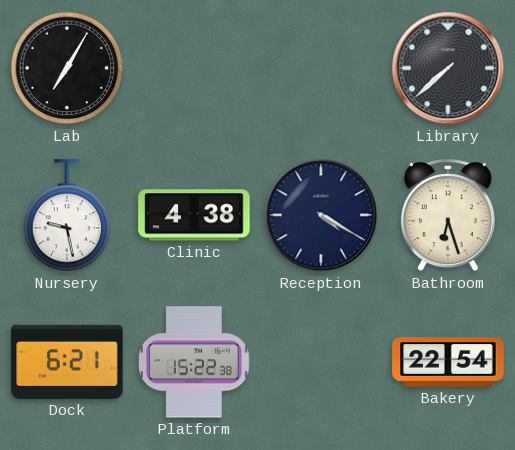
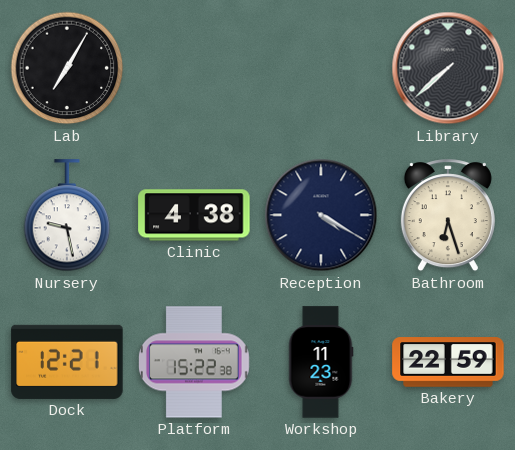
Dock: 6:21 -> 12:21
Workshop: none -> 11:23
Bakery: 22:54 -> 22:59
